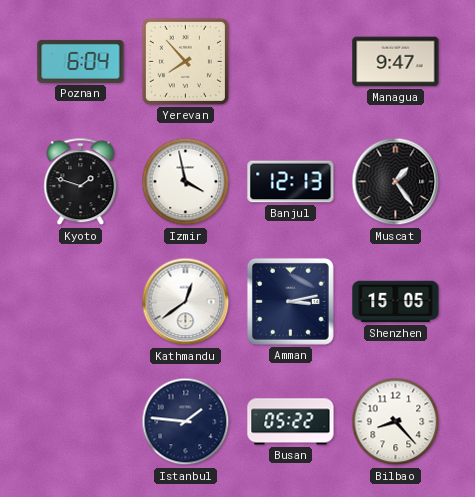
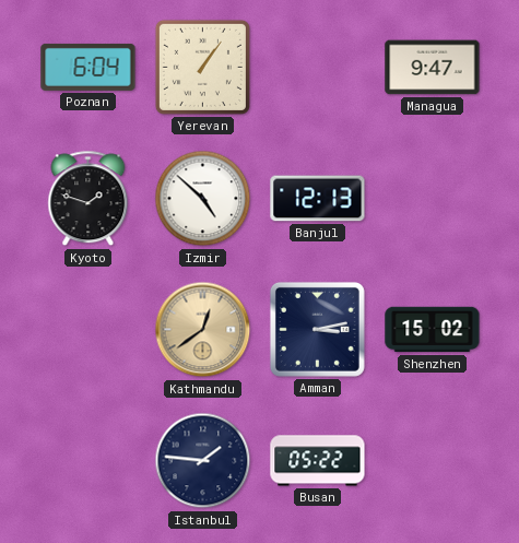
Yerevan: 7:53 -> 1:06
Izmir: 3:58 -> 4:52
Muscat: 1:24 -> none
Kathmandu dial: white -> champagne
Shenzhen: 15:05 -> 15:02
Bilbao: 8:23 -> none
